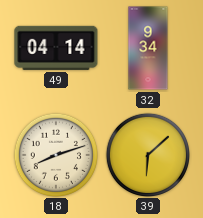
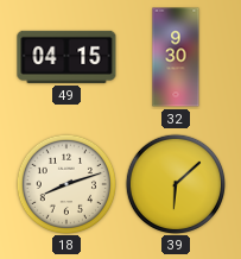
49: 04:14 -> 04:15
32: 9:34 -> 9:30
